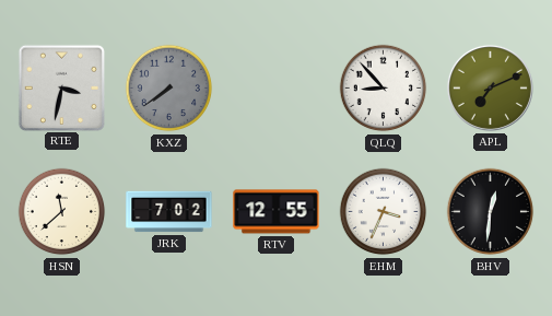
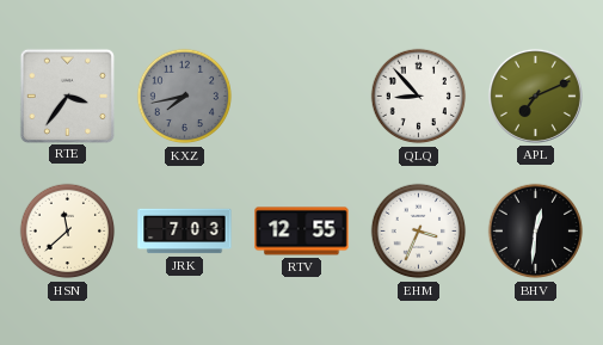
RTE: 3:32 -> 3:36
KXZ: 7:39 -> 7:43
JRK: 7:02 -> 7:03
